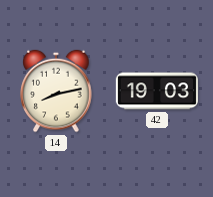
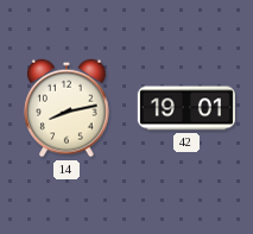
42: 19:03 -> 19:01
